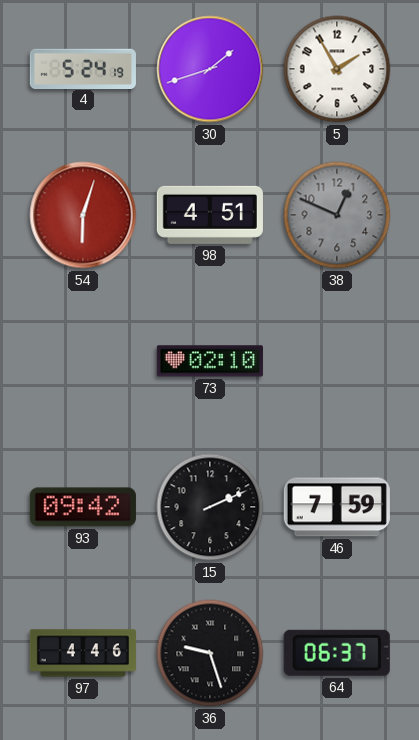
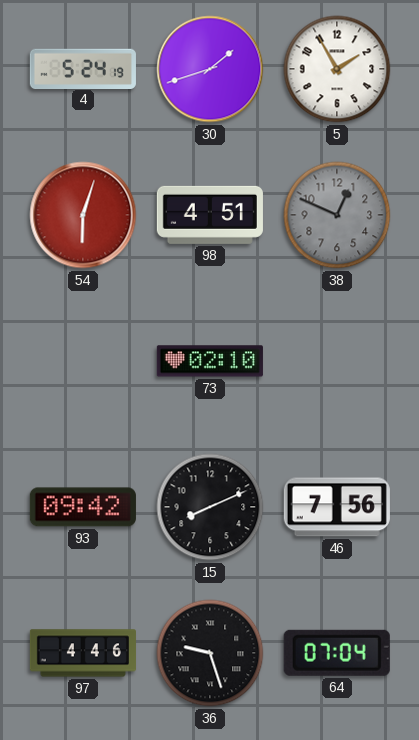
15: 2:11 -> 8:11
46: 7:59 -> 7:56
64: 06:37 -> 07:04
